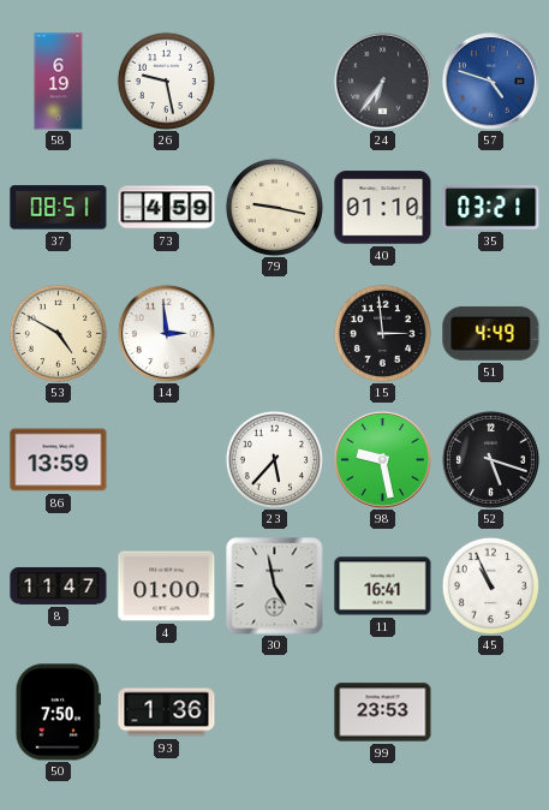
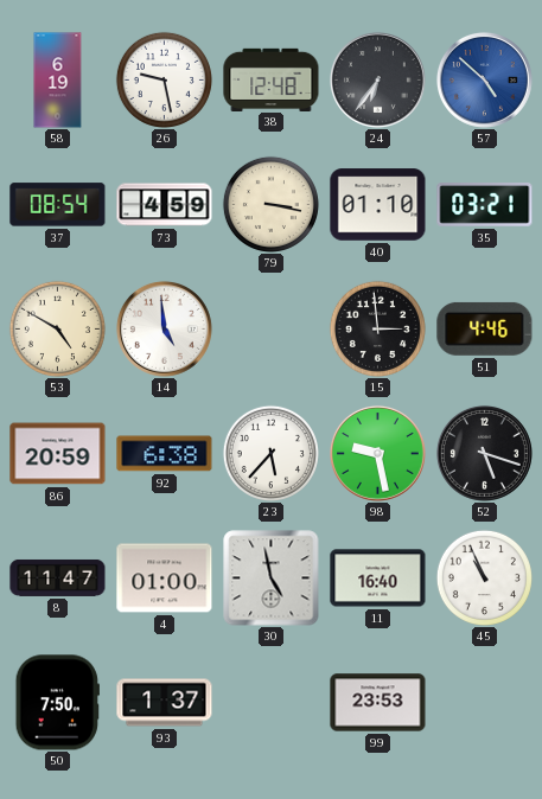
38: none -> 12:48
57: 4:48 -> 4:52
37: 08:51 -> 08:54
79: 9:17 -> 3:17
14: 2:59 -> 4:59
51: 4:49 -> 4:46
86: 13:59 -> 20:59
92: none -> 6:38
11: 16:41 -> 16:40
93: 1:36 -> 1:37
